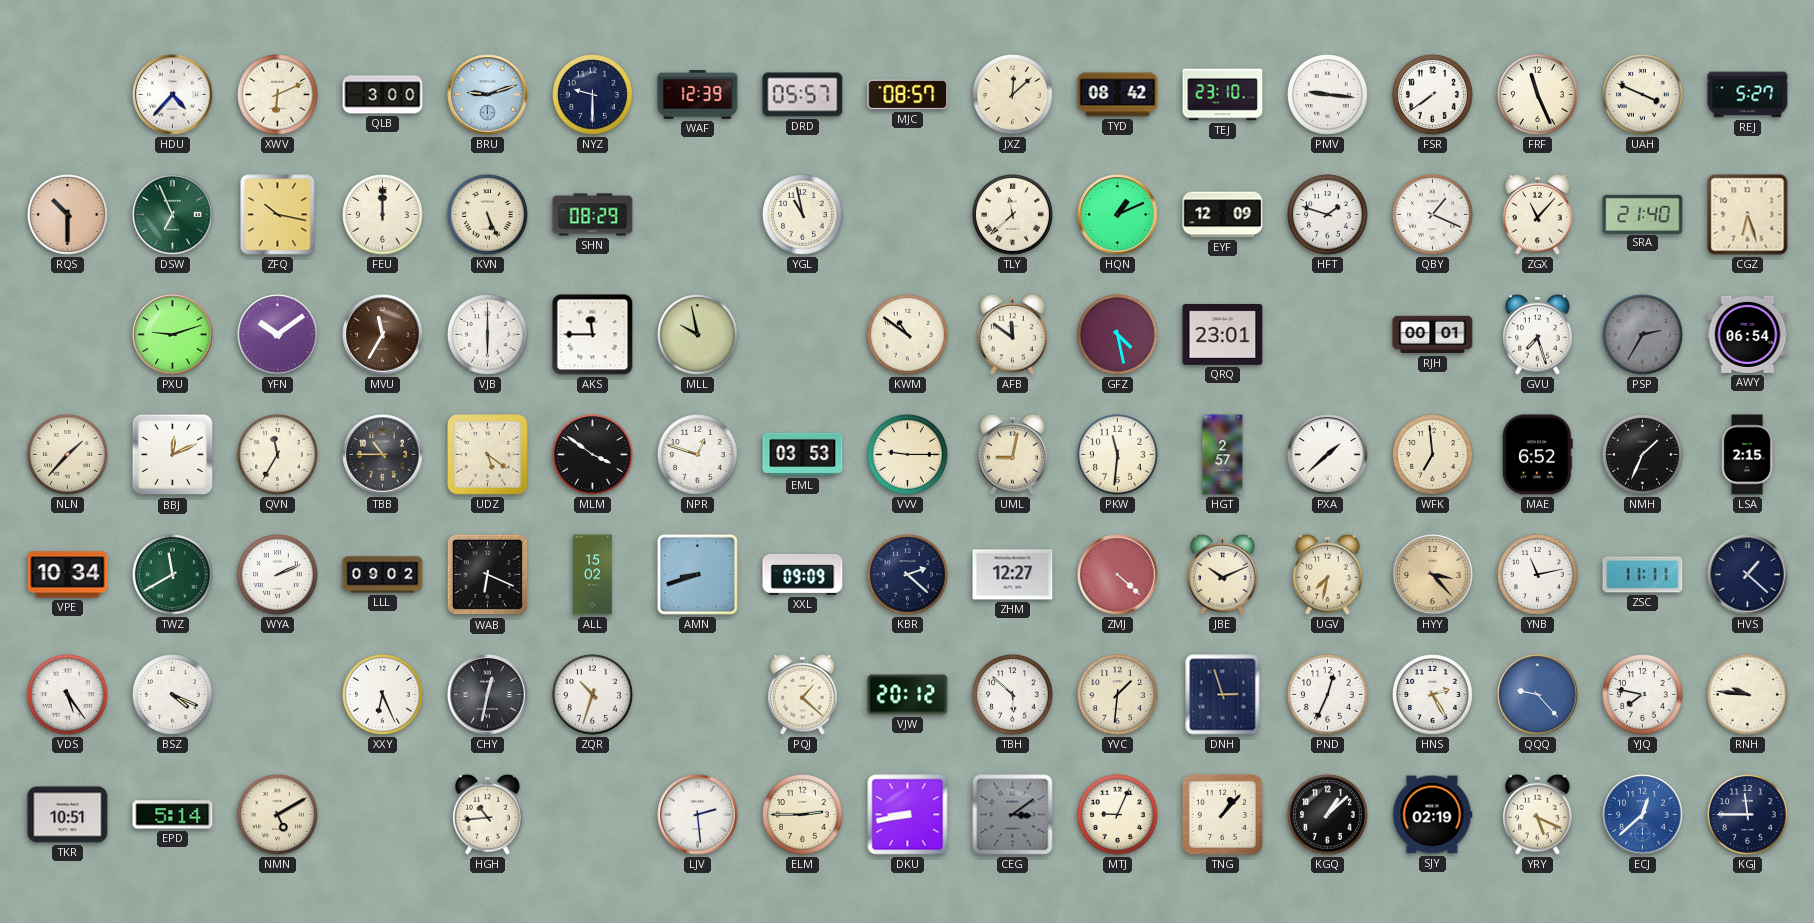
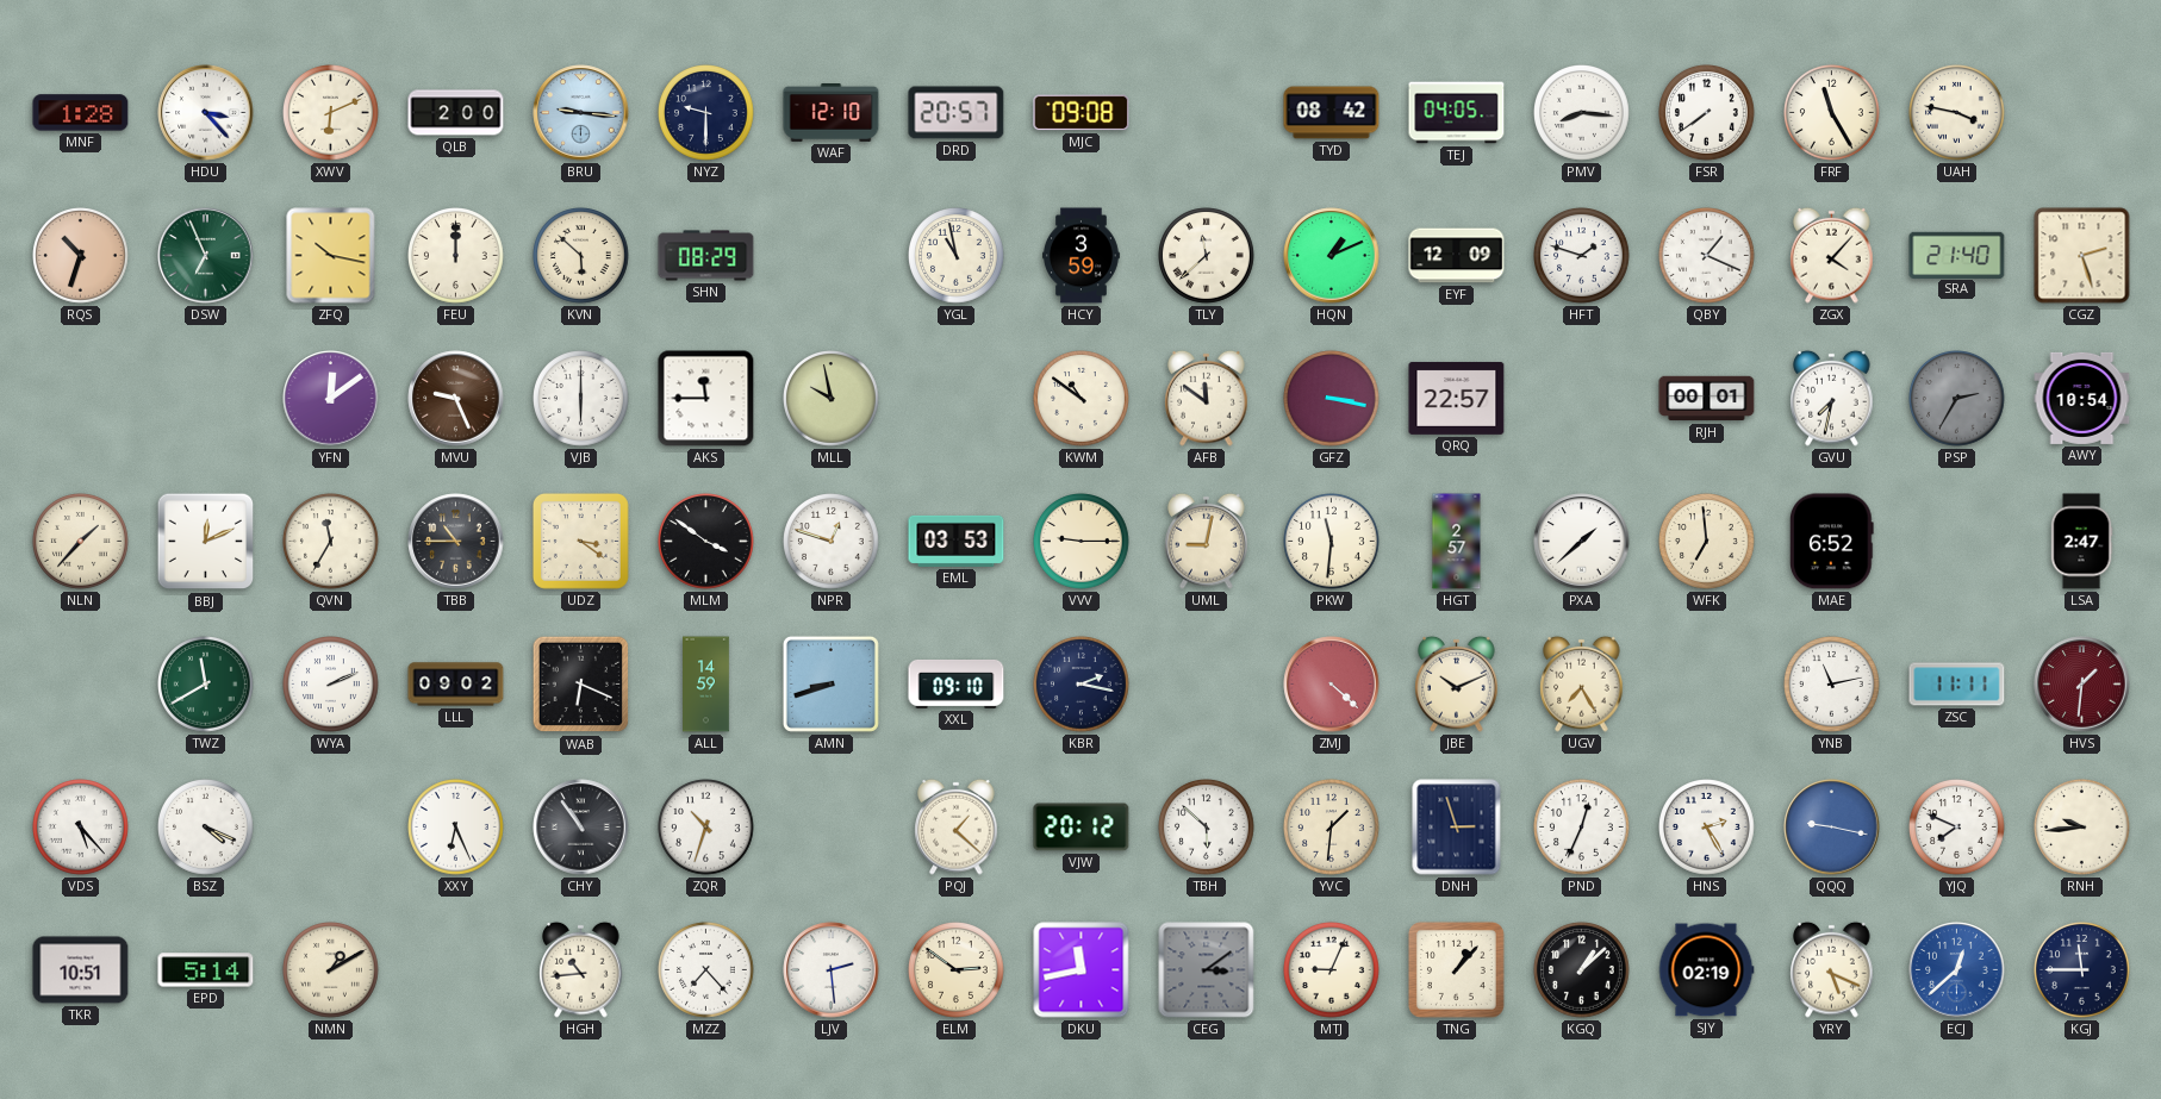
MNF: none -> 1:28
HDU: 4:37 -> 3:23
QLB: 3:00 -> 2:00
BRU: 9:12 -> 9:16
WAF: 12:39 -> 12:10
DRD: 05:57 -> 20:57
MJC: 08:57 -> 09:08
JXZ: 12:08 -> none
TEJ: 23:10 -> 04:05
PMV: 9:16 -> 8:16
FRF: 11:26 -> 11:25
UAH: 3:49 -> 3:47
REJ: 5:27 -> none
RQS: 10:30 -> 10:33
KVN: 5:26 -> 5:52
HCY: none -> 3:59
ZGX: 11:07 -> 4:07
CGZ: 6:27 -> 2:27
PXU: 9:12 -> none
YFN: 10:09 -> 12:09
MVU: 11:35 -> 9:26
GFZ: 4:28 -> 3:17
QRQ: 23:01 -> 22:57
GVU: 7:27 -> 7:32
AWY: 06:54 -> 10:54
UDZ: 5:21 -> 3:21
NMH: 1:34 -> none
LSA: 2:15 -> 2:47
VPE: 10:34 -> none
ALL: 15:02 -> 14:59
XXL: 09:09 -> 09:10
KBR: 2:22 -> 2:17
ZHM: 12:27 -> none
UGV: 7:32 -> 7:25
HYY: 3:23 -> none
HVS: 1:22 -> 1:31
HVS dial: navy -> burgundy
VDS: 5:24 -> 5:23
CHY: 12:32 -> 10:54
QQQ: 9:23 -> 9:17
YJQ: 7:47 -> 7:49
RNH: 9:46 -> 9:44
NMN: 5:10 -> 1:10
MZZ: none -> 7:23
ELM: 2:45 -> 2:51
DKU: 8:43 -> 11:43
